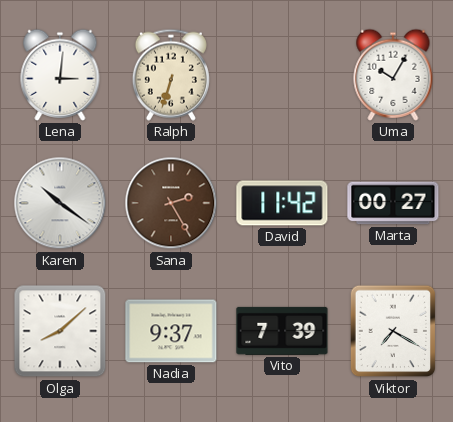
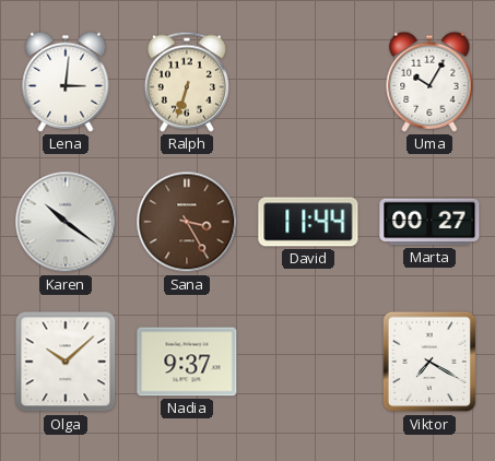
Sana: 2:25 -> 3:25
David: 11:42 -> 11:44
Olga: 8:08 -> 10:08
Vito: 7:39 -> none
